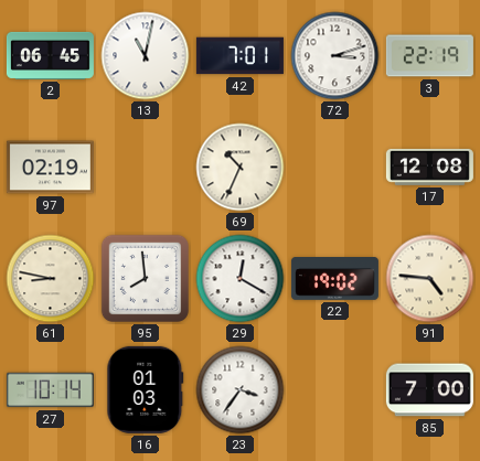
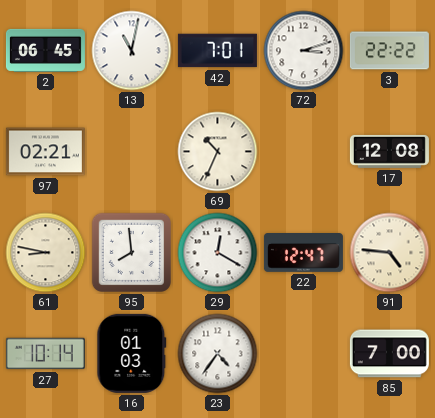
3: 22:19 -> 22:22
97: 02:19 -> 02:21
22: 19:02 -> 12:47
23: 3:36 -> 4:36
